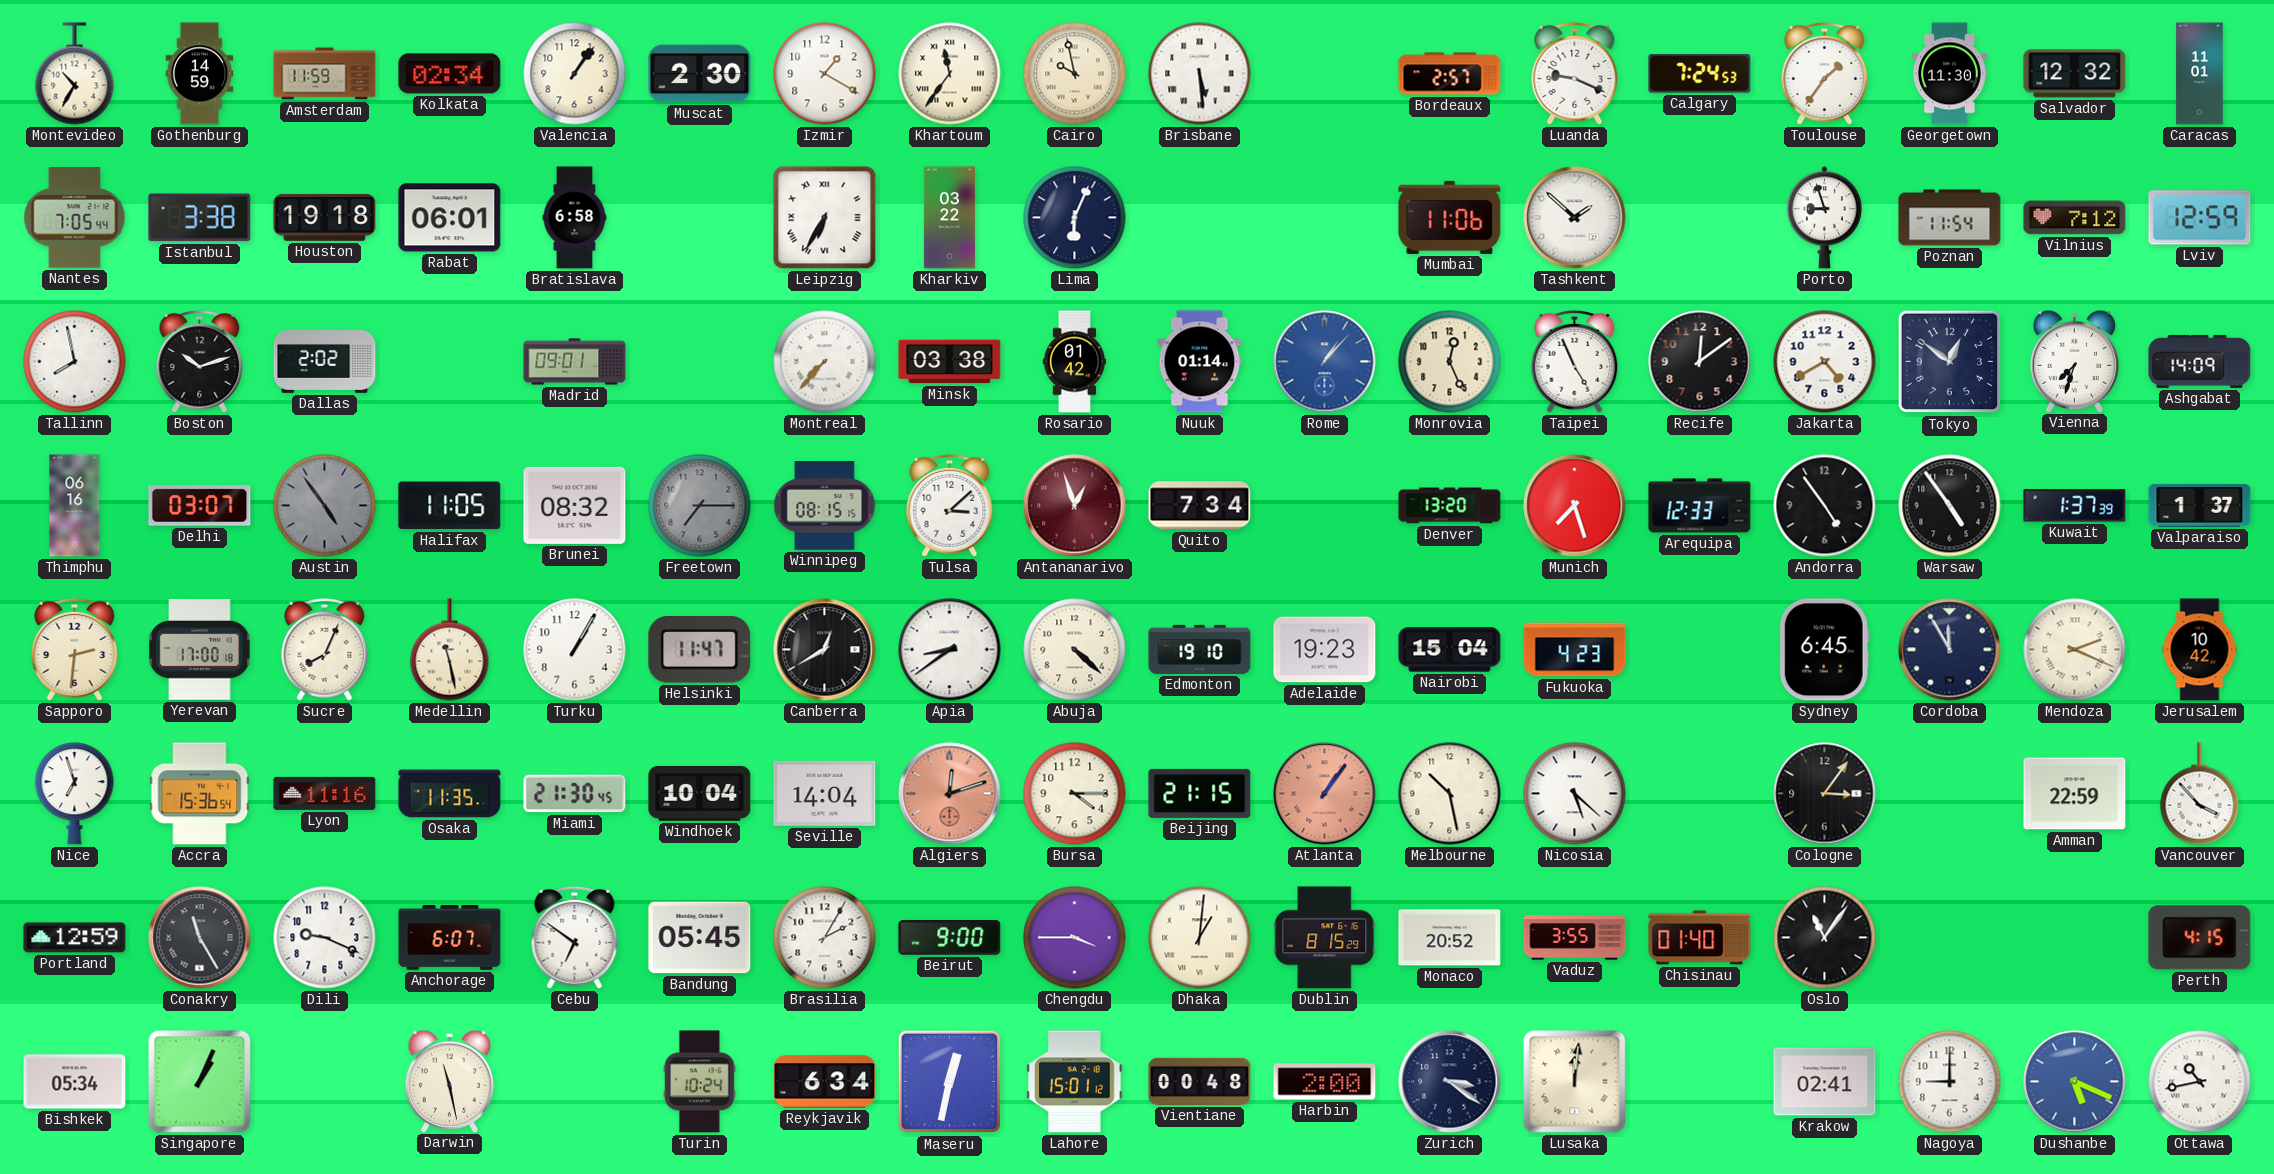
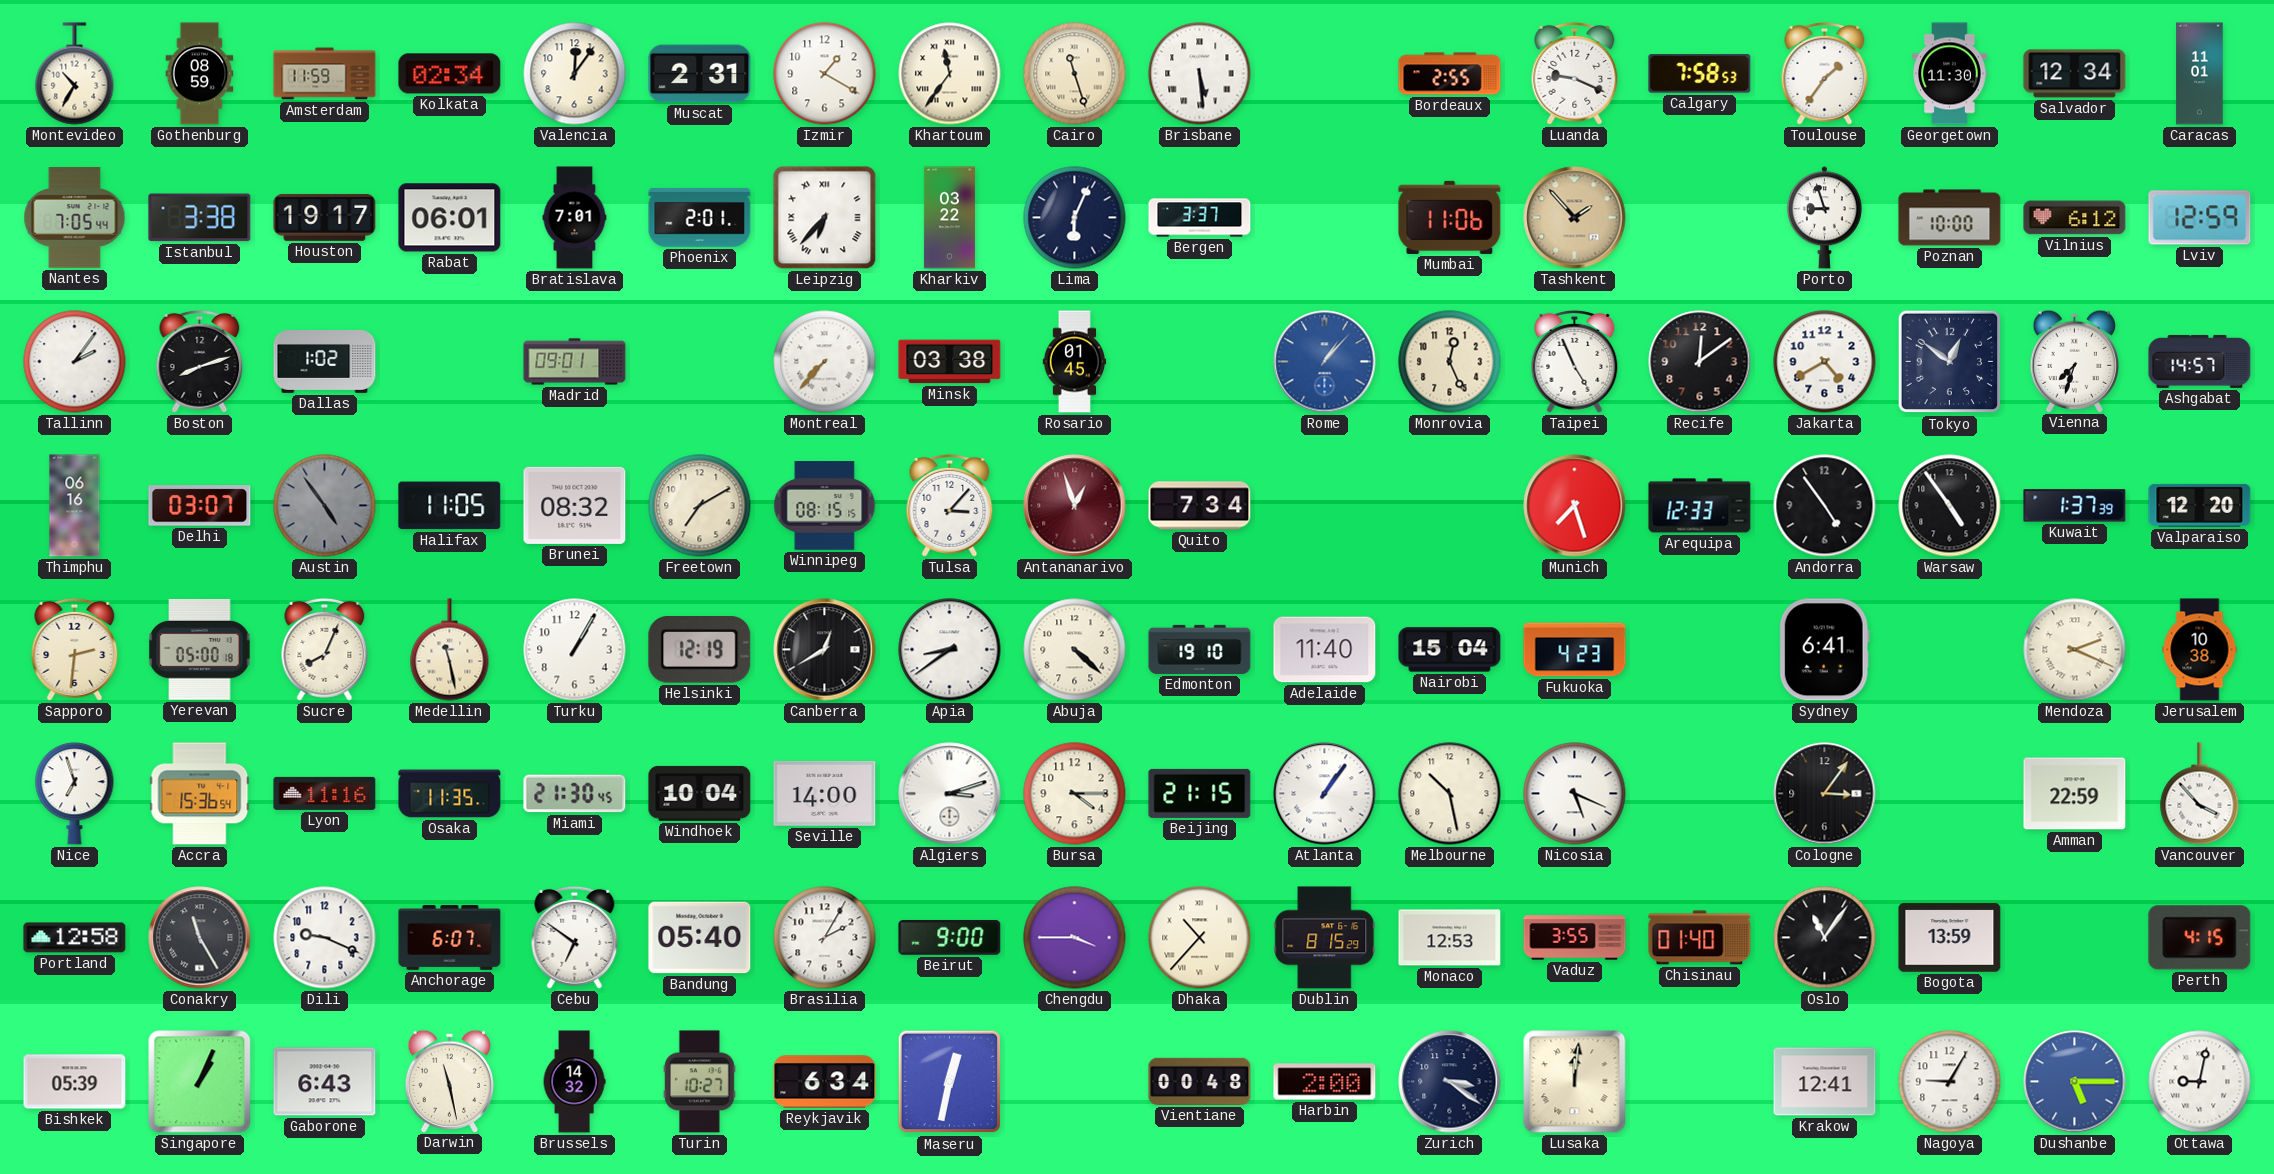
Gothenburg: 14:59 -> 08:59
Valencia: 1:06 -> 12:06
Muscat: 2:30 -> 2:31
Cairo: 9:58 -> 11:27
Bordeaux: 2:57 -> 2:55
Calgary: 7:24 -> 7:58
Salvador: 12:32 -> 12:34
Houston: 19:18 -> 19:17
Bratislava: 6:58 -> 7:01
Phoenix: none -> 2:01
Leipzig: 6:35 -> 6:37
Bergen: none -> 3:37
Tashkent: 1:52 -> 1:53
Tashkent dial: white -> champagne
Poznan: 11:54 -> 10:00
Vilnius: 7:12 -> 6:12
Tallinn: 7:58 -> 2:06
Boston: 10:12 -> 8:12
Dallas: 2:02 -> 1:02
Rosario: 01:42 -> 01:45
Nuuk: 01:14 -> none
Ashgabat: 14:09 -> 14:57
Freetown: 7:15 -> 7:10
Freetown dial: grey -> cream
Tulsa: 3:08 -> 3:07
Denver: 13:20 -> none
Valparaiso: 1:37 -> 12:20
Yerevan: 17:00 -> 05:00
Helsinki: 11:47 -> 12:19
Adelaide: 19:23 -> 11:40
Sydney: 6:45 -> 6:41
Cordoba: 11:55 -> none
Jerusalem: 10:42 -> 10:38
Seville: 14:04 -> 14:00
Algiers: 12:12 -> 3:12
Algiers dial: salmon -> white
Atlanta dial: salmon -> white
Nicosia: 5:22 -> 5:19
Portland: 12:59 -> 12:58
Bandung: 05:45 -> 05:40
Dhaka: 1:01 -> 10:37
Monaco: 20:52 -> 12:53
Bogota: none -> 13:59
Bishkek: 05:34 -> 05:39
Gaborone: none -> 6:43
Brussels: none -> 14:32
Turin: 10:24 -> 10:27
Lahore: 15:01 -> none
Krakow: 02:41 -> 12:41
Nagoya: 9:00 -> 9:05
Dushanbe: 5:19 -> 5:15
Ottawa: 10:43 -> 9:02
